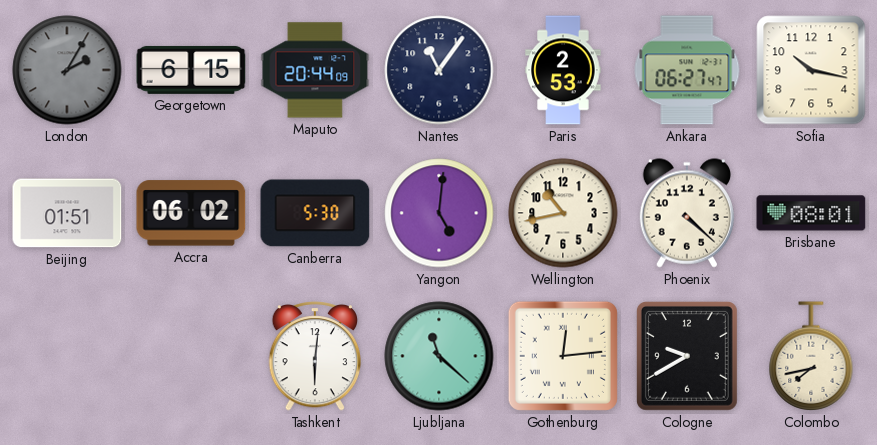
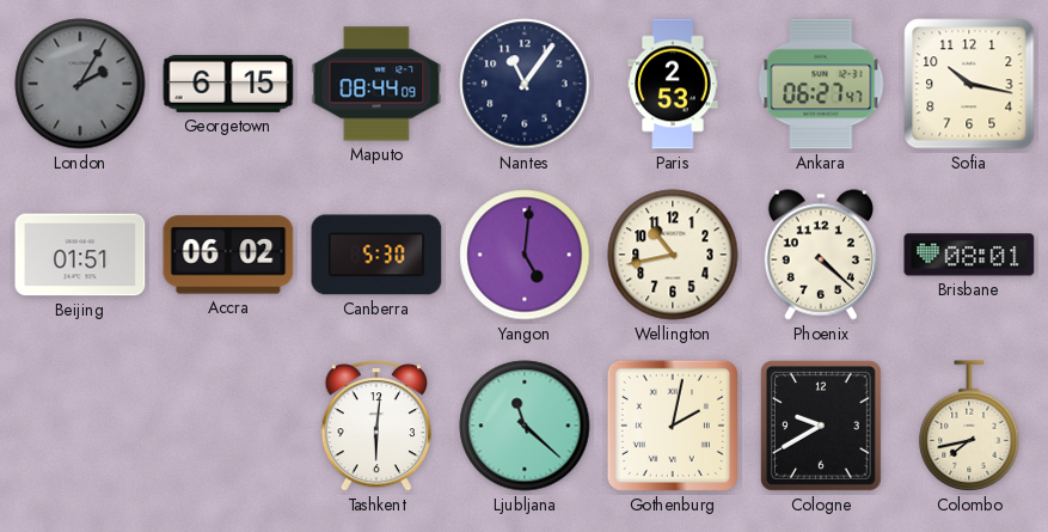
Maputo: 20:44 -> 08:44
Gothenburg: 12:14 -> 2:02
